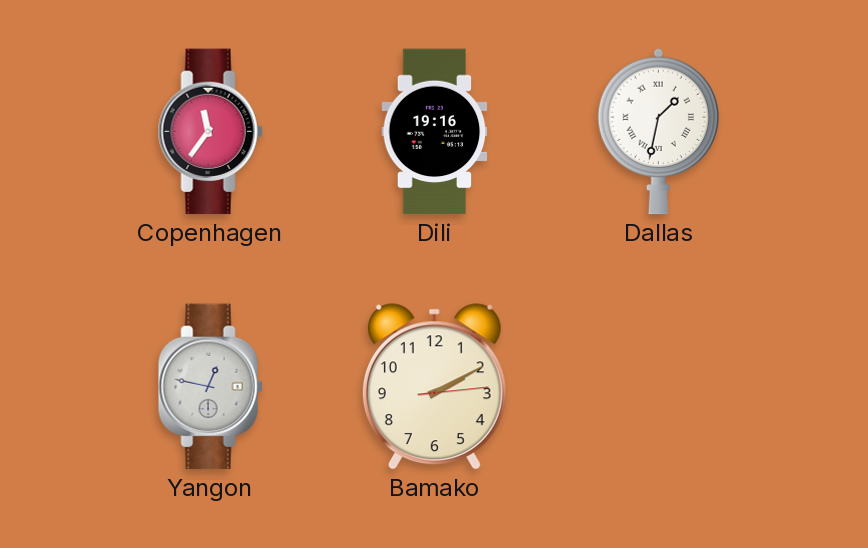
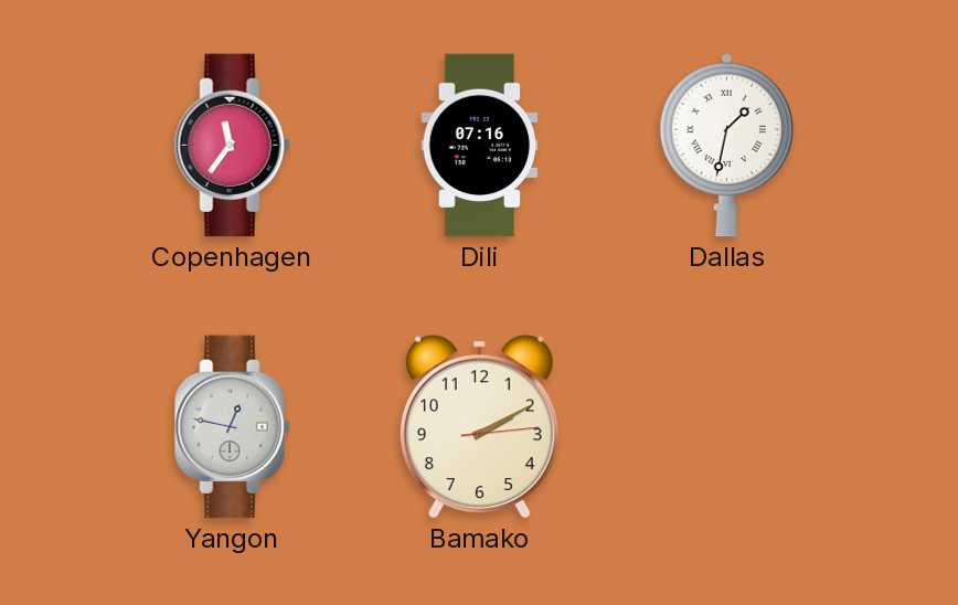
Dili: 19:16 -> 07:16
